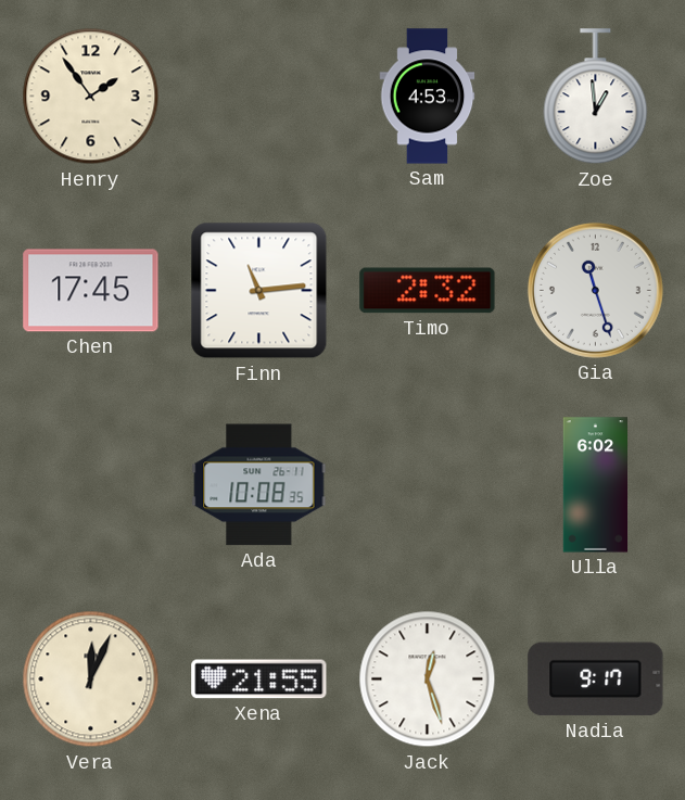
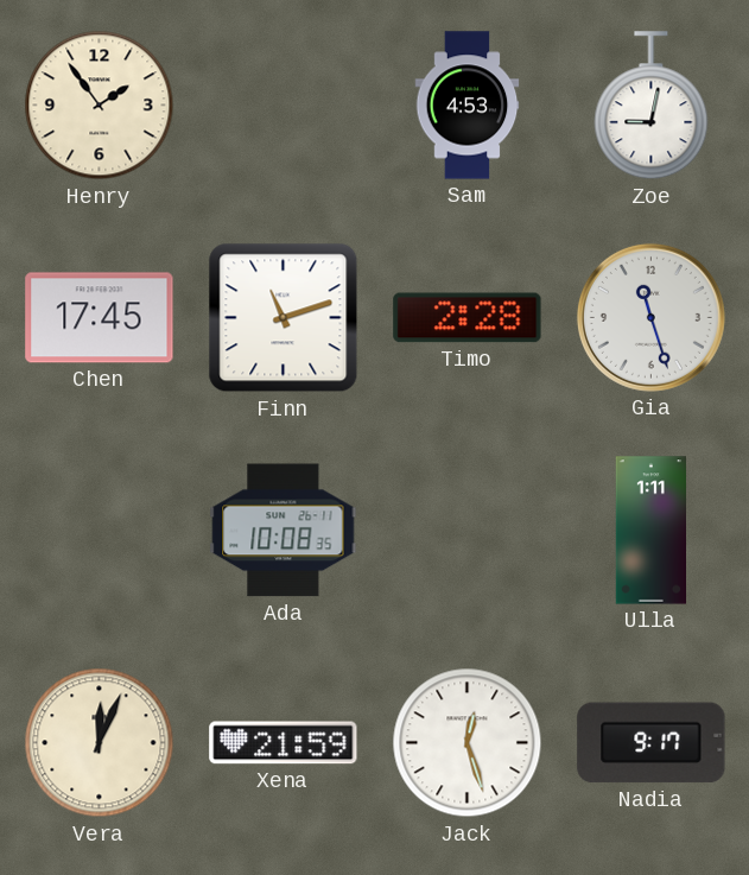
Zoe: 12:59 -> 9:02
Finn: 11:14 -> 11:12
Timo: 2:32 -> 2:28
Ulla: 6:02 -> 1:11
Xena: 21:55 -> 21:59
